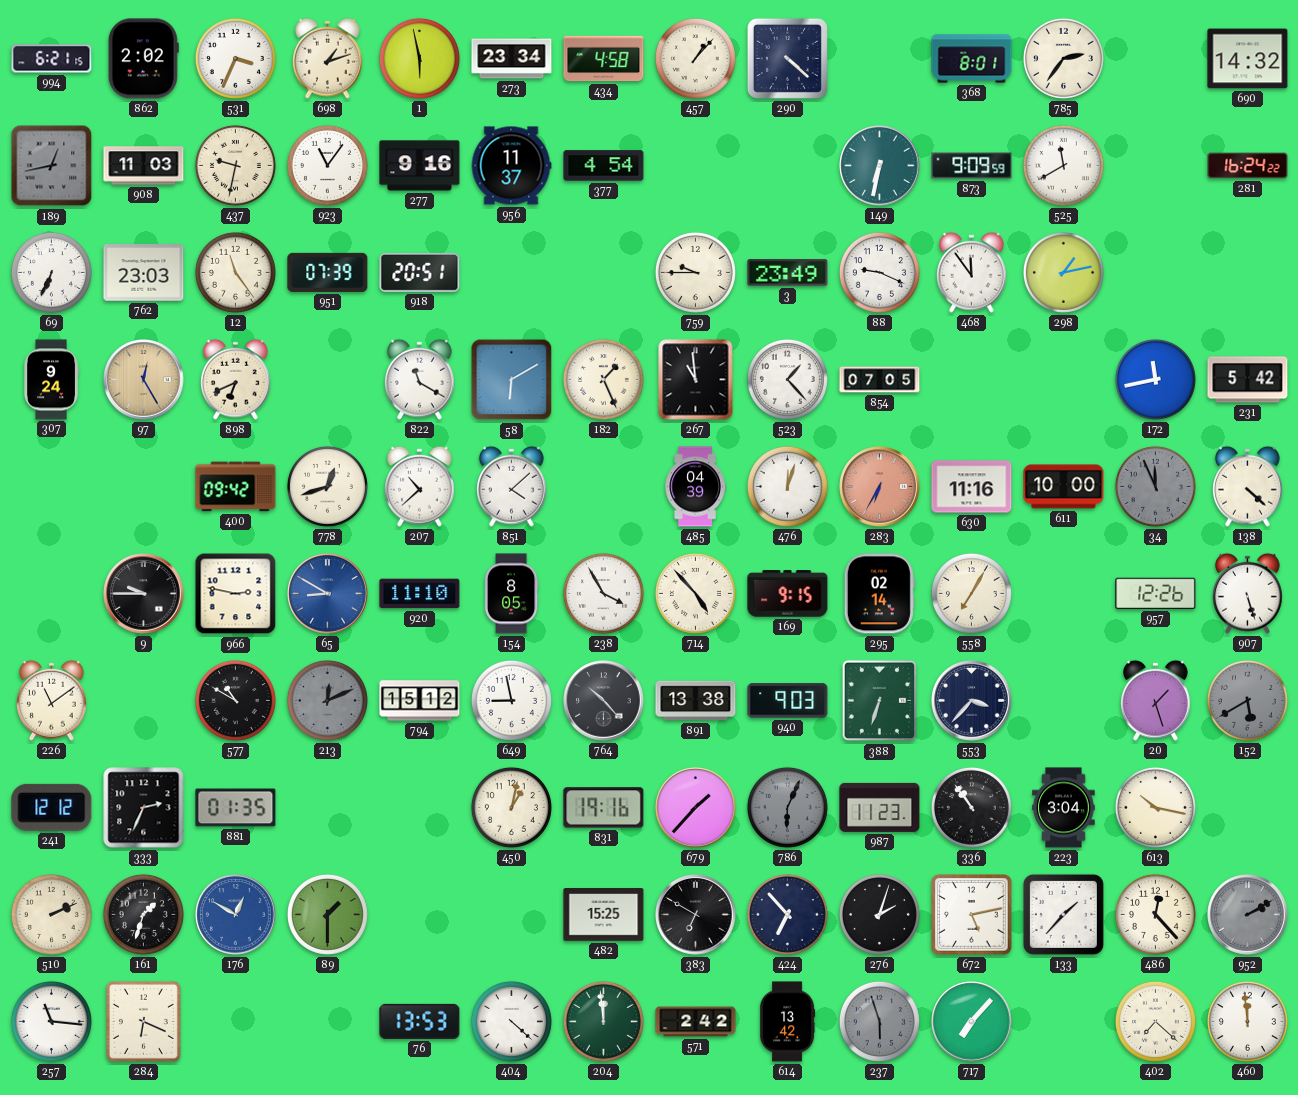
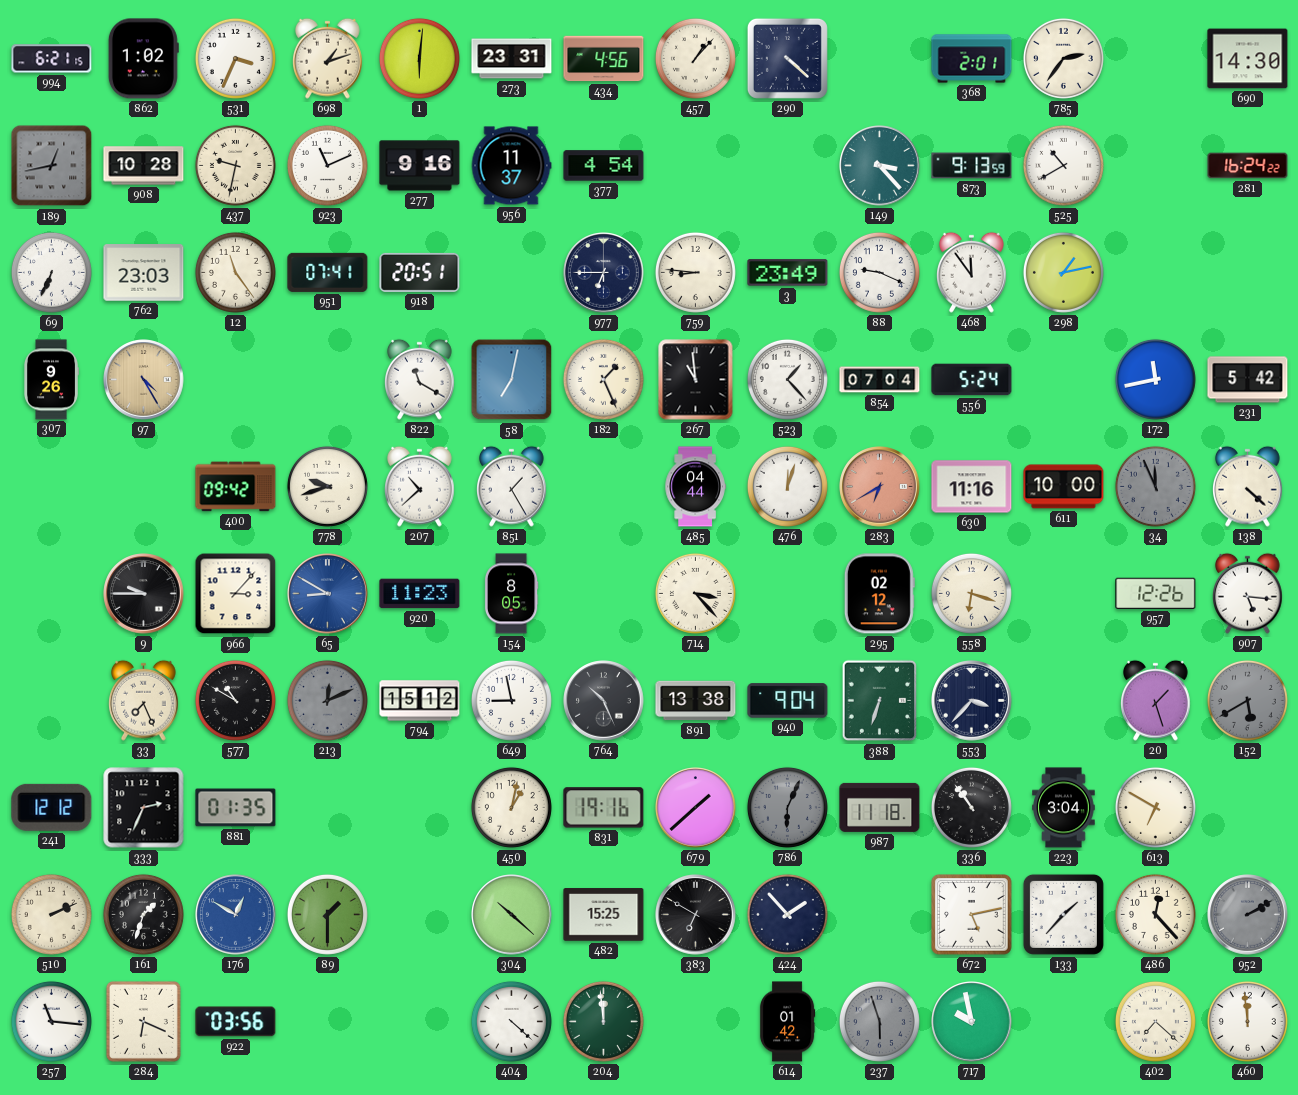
862: 2:02 -> 1:02
1: 5:58 -> 6:01
273: 23:34 -> 23:31
434: 4:58 -> 4:56
368: 8:01 -> 2:01
690: 14:32 -> 14:30
908: 11:03 -> 10:28
923: 11:06 -> 11:11
149: 6:32 -> 3:23
873: 9:09 -> 9:13
525: 11:40 -> 10:40
951: 07:39 -> 07:41
977: none -> 6:45
759: 9:45 -> 8:46
307: 9:24 -> 9:26
97: 12:25 -> 4:25
898: 6:41 -> none
58: 6:10 -> 7:02
854: 07:05 -> 07:04
556: none -> 5:24
778: 12:42 -> 9:42
851: 4:08 -> 1:25
485: 04:39 -> 04:44
283: 6:35 -> 6:40
966: 2:47 -> 3:07
920: 11:10 -> 11:23
238: 3:55 -> none
714: 4:53 -> 3:23
169: 9:15 -> none
295: 02:14 -> 02:12
558: 7:05 -> 6:18
907: 5:27 -> 5:16
226: 11:09 -> none
33: none -> 7:26
764: 10:23 -> 10:26
940: 9:03 -> 9:04
679: 1:37 -> 1:38
987: 11:23 -> 11:18
613: 10:17 -> 6:50
304: none -> 10:22
424: 6:53 -> 1:53
276: 2:03 -> none
922: none -> 03:56
76: 13:53 -> none
571: 2:42 -> none
614: 13:42 -> 01:42
717: 7:07 -> 9:58
